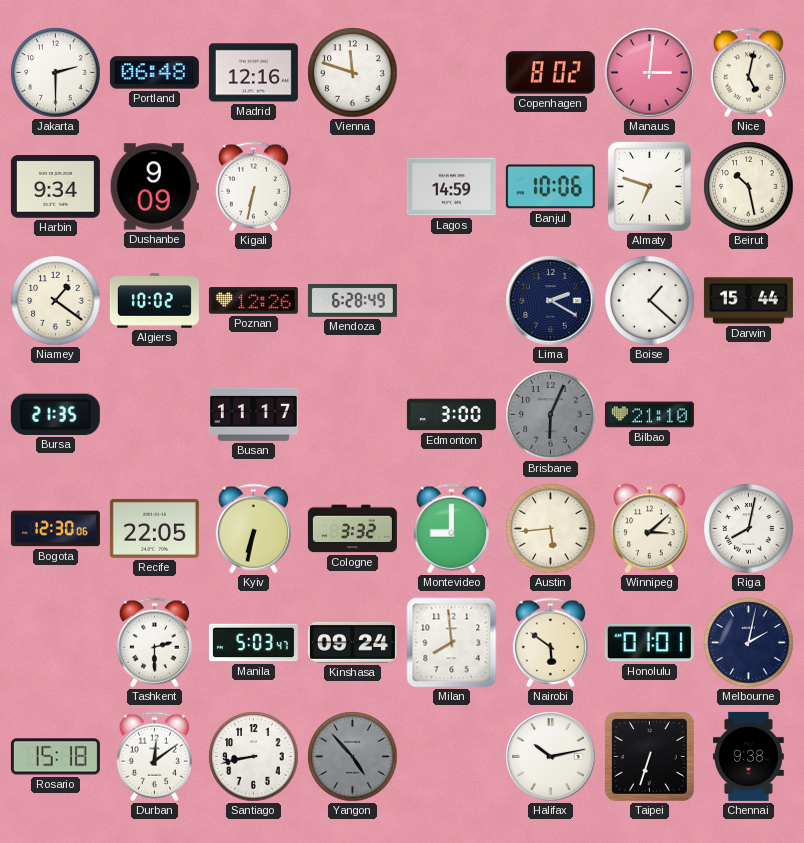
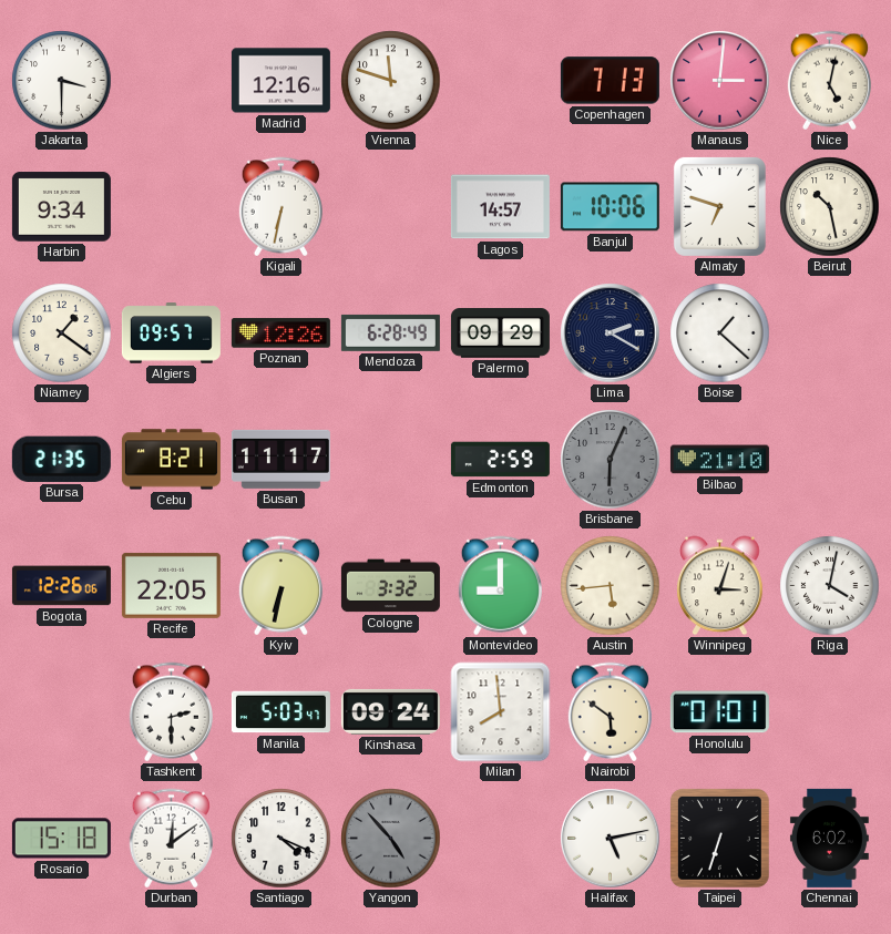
Jakarta: 2:30 -> 3:30
Portland: 06:48 -> none
Copenhagen: 8:02 -> 7:13
Dushanbe: 9:09 -> none
Lagos: 14:59 -> 14:57
Algiers: 10:02 -> 09:57
Palermo: none -> 09:29
Darwin: 15:44 -> none
Cebu: none -> 8:21
Edmonton: 3:00 -> 2:59
Bogota: 12:30 -> 12:26
Winnipeg: 3:08 -> 3:03
Riga: 8:02 -> 4:02
Melbourne: 2:02 -> none
Santiago: 8:43 -> 4:19
Halifax: 10:13 -> 5:13
Chennai: 9:38 -> 6:02
